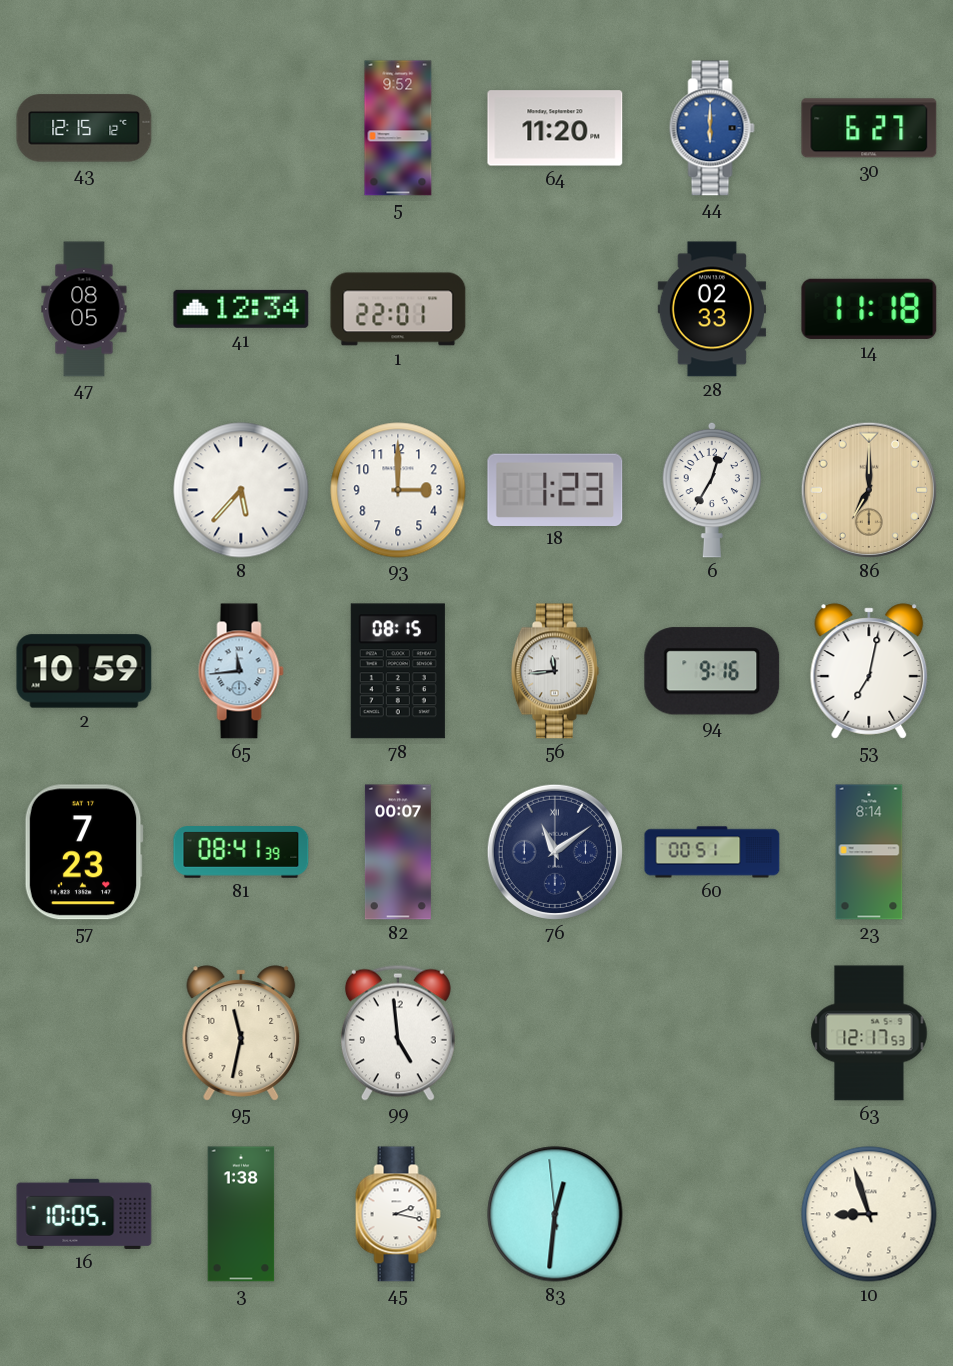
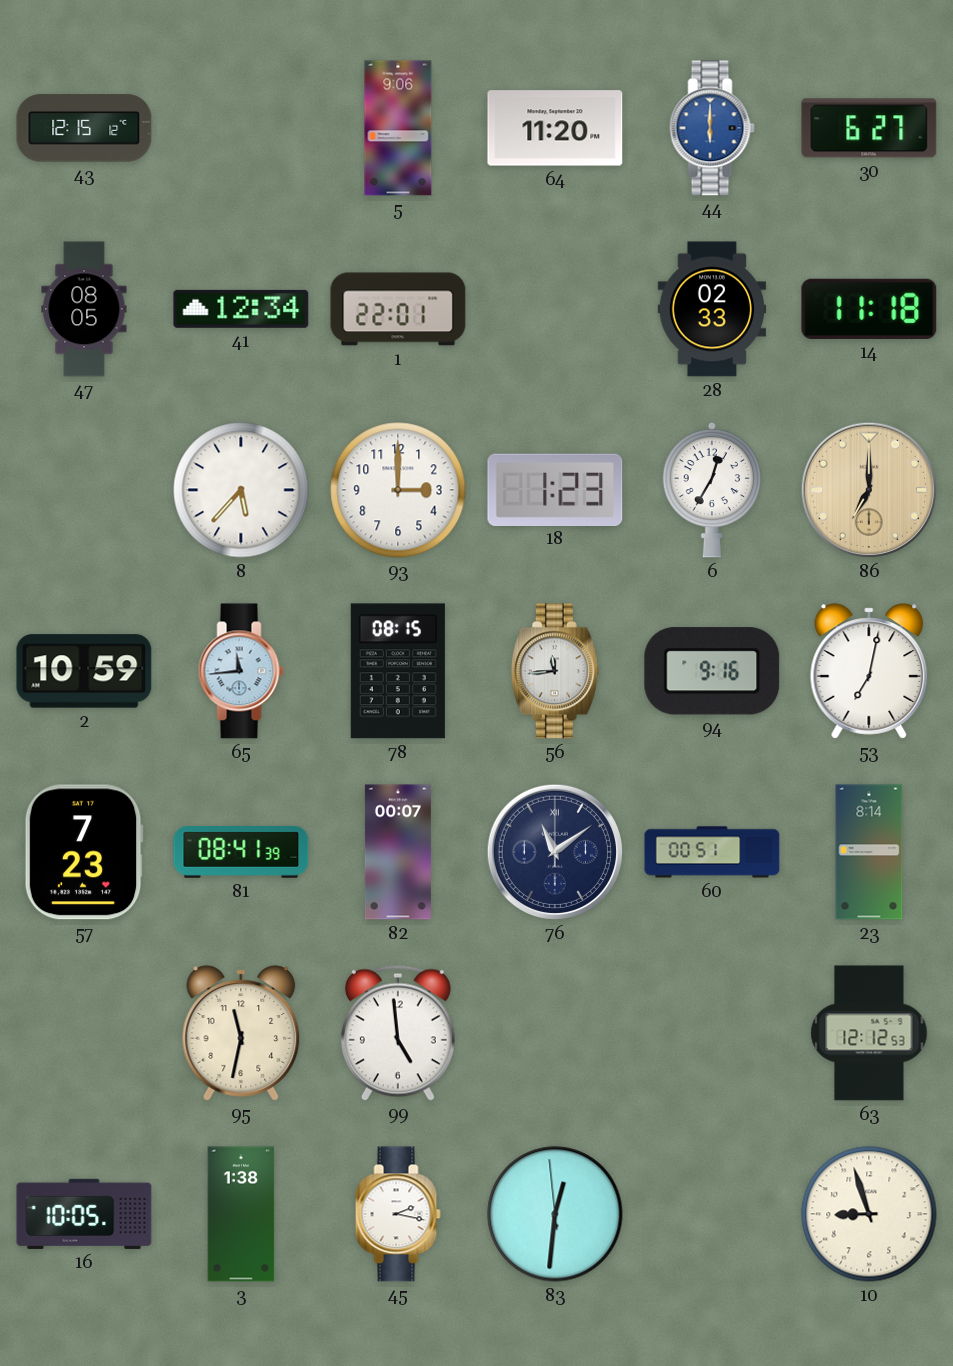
5: 9:52 -> 9:06
63: 12:17 -> 12:12
